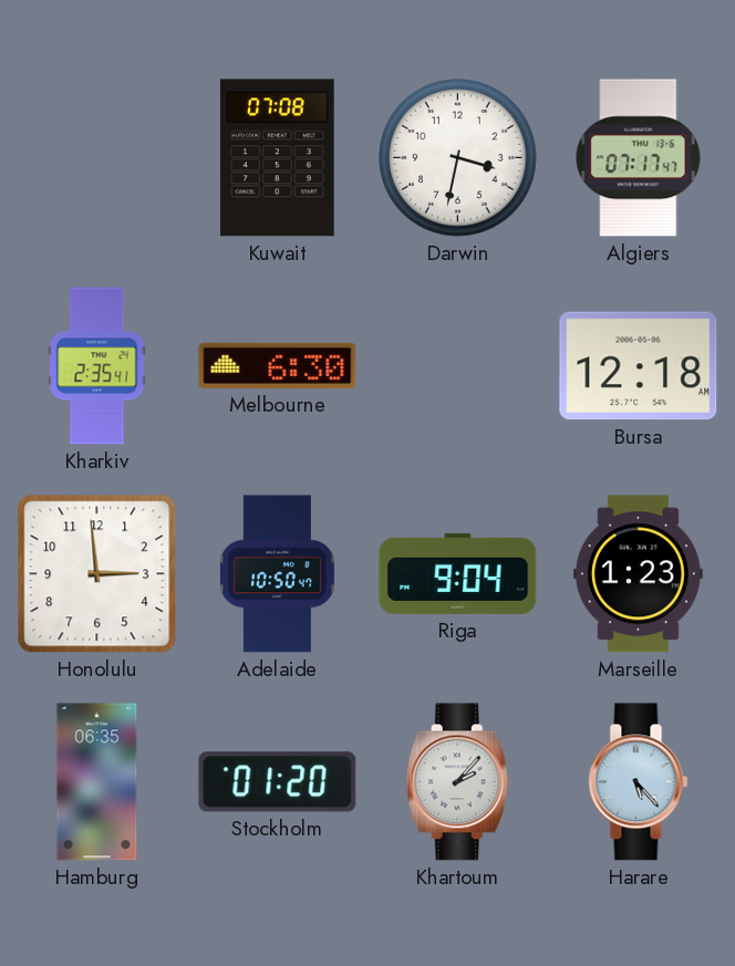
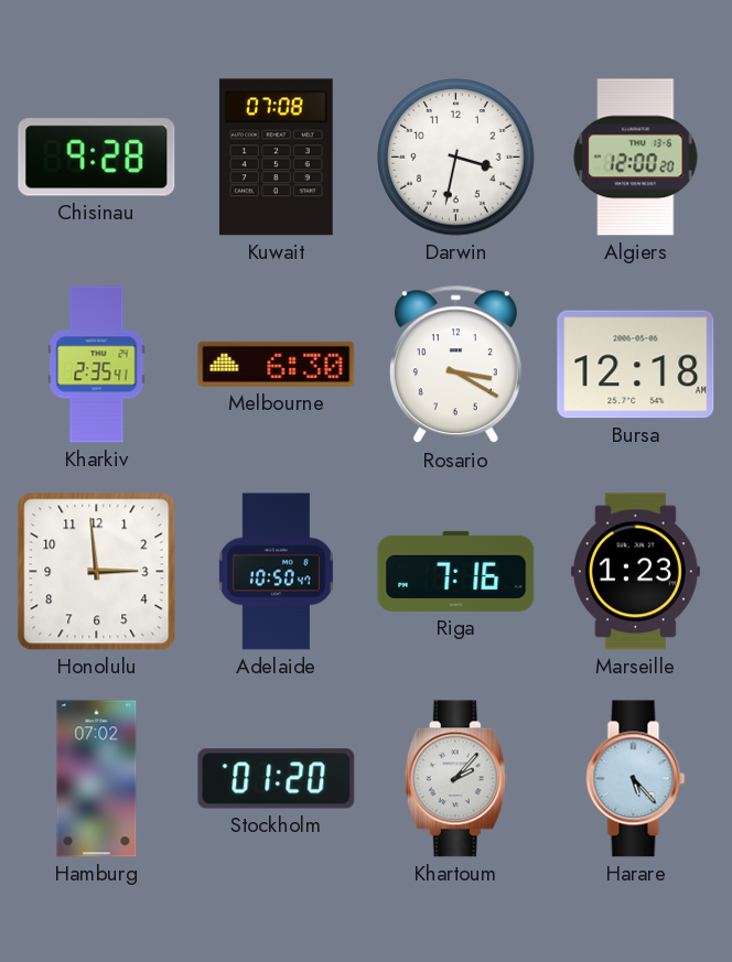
Chisinau: none -> 9:28
Algiers: 07:17 -> 12:00
Rosario: none -> 3:20
Riga: 9:04 -> 7:16
Hamburg: 06:35 -> 07:02
